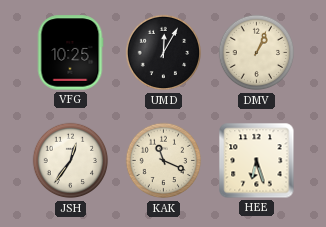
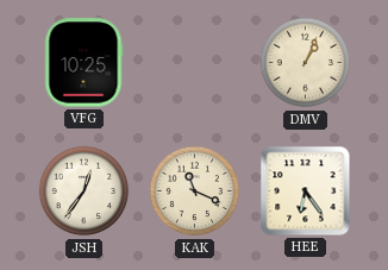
UMD: 12:05 -> none
HEE: 6:27 -> 6:24
